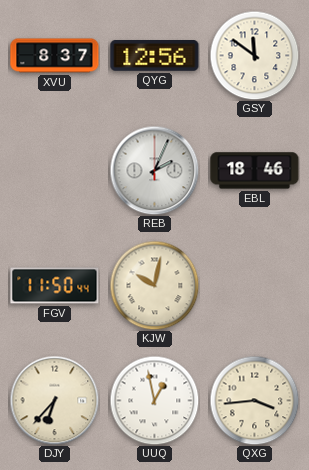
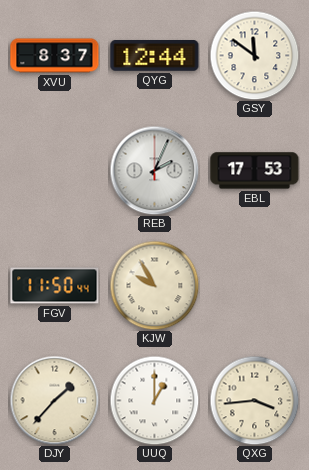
QYG: 12:56 -> 12:44
EBL: 18:46 -> 17:53
KJW: 10:02 -> 9:55
DJY: 6:37 -> 1:37
UUQ: 12:58 -> 1:00
